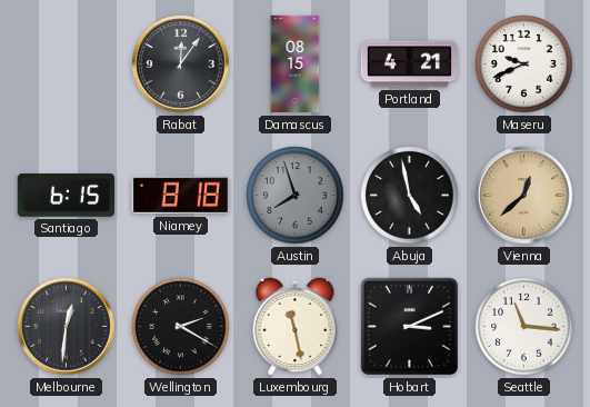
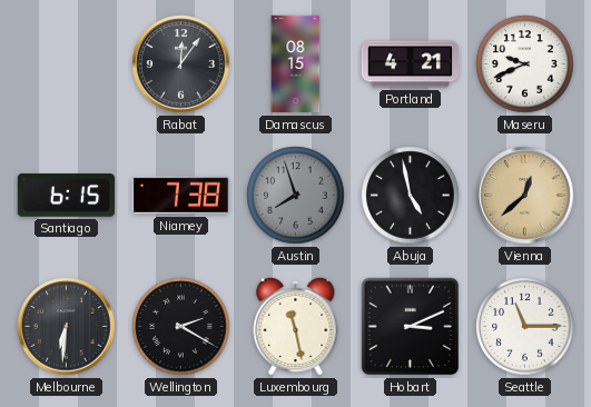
Niamey: 8:18 -> 7:38
Melbourne: 12:31 -> 6:31
Seattle: 11:16 -> 11:15
